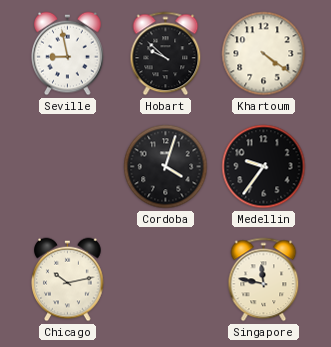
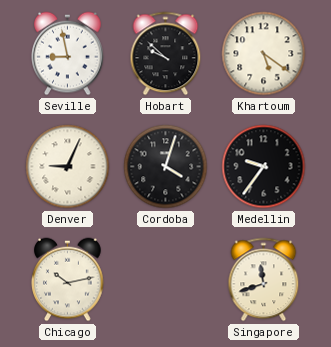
Khartoum: 4:21 -> 5:21
Denver: none -> 9:04
Singapore: 11:47 -> 11:42
